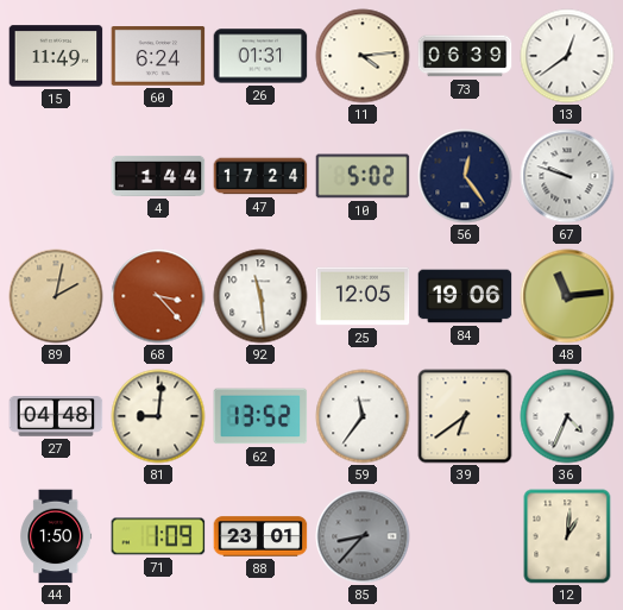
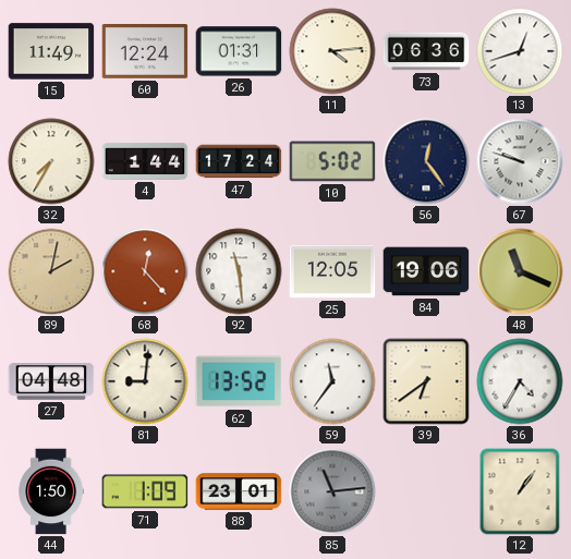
60: 6:24 -> 12:24
73: 06:39 -> 06:36
13: 12:39 -> 12:42
32: none -> 7:35
68: 3:23 -> 12:23
48: 11:14 -> 11:19
36: 4:34 -> 4:35
85: 8:37 -> 11:14
12: 1:01 -> 1:06
